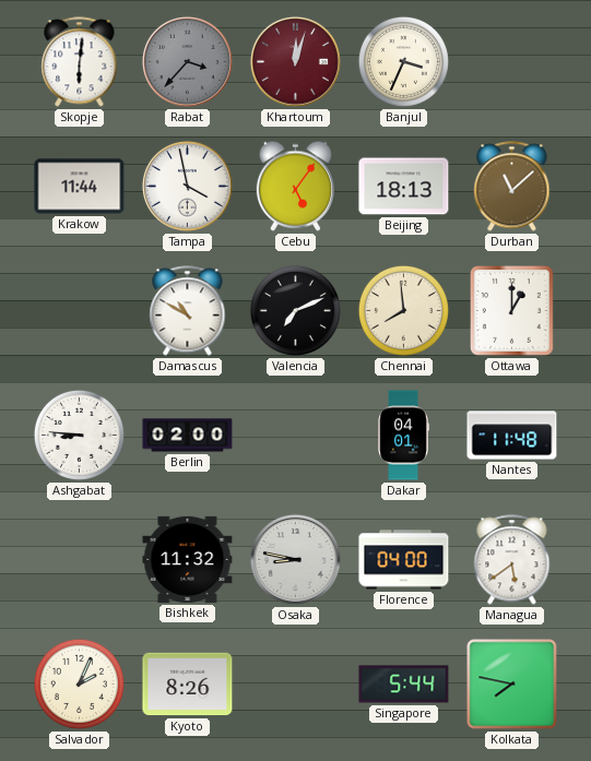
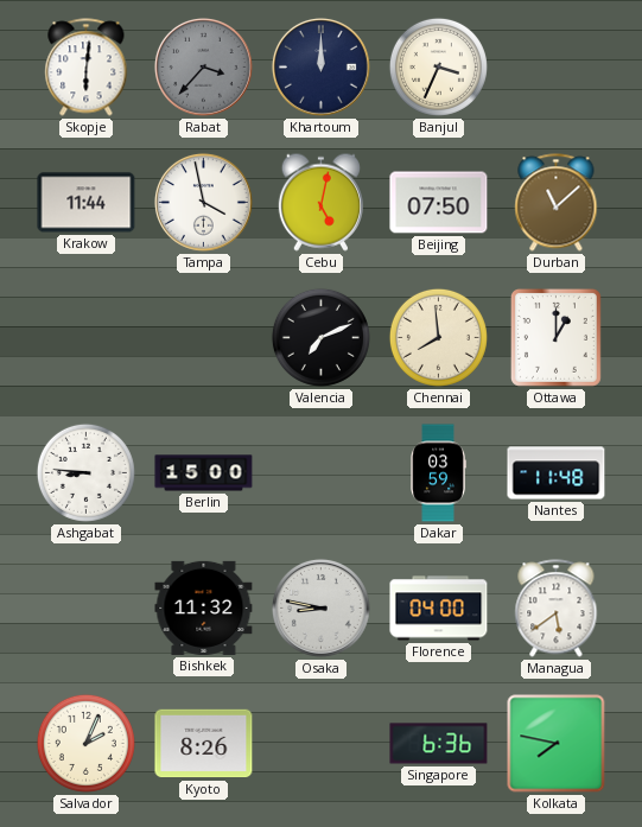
Khartoum: 12:03 -> 12:00
Khartoum dial: burgundy -> navy
Cebu: 5:06 -> 5:02
Beijing: 18:13 -> 07:50
Damascus: 10:50 -> none
Berlin: 02:00 -> 15:00
Dakar: 04:01 -> 03:59
Singapore: 5:44 -> 6:36
